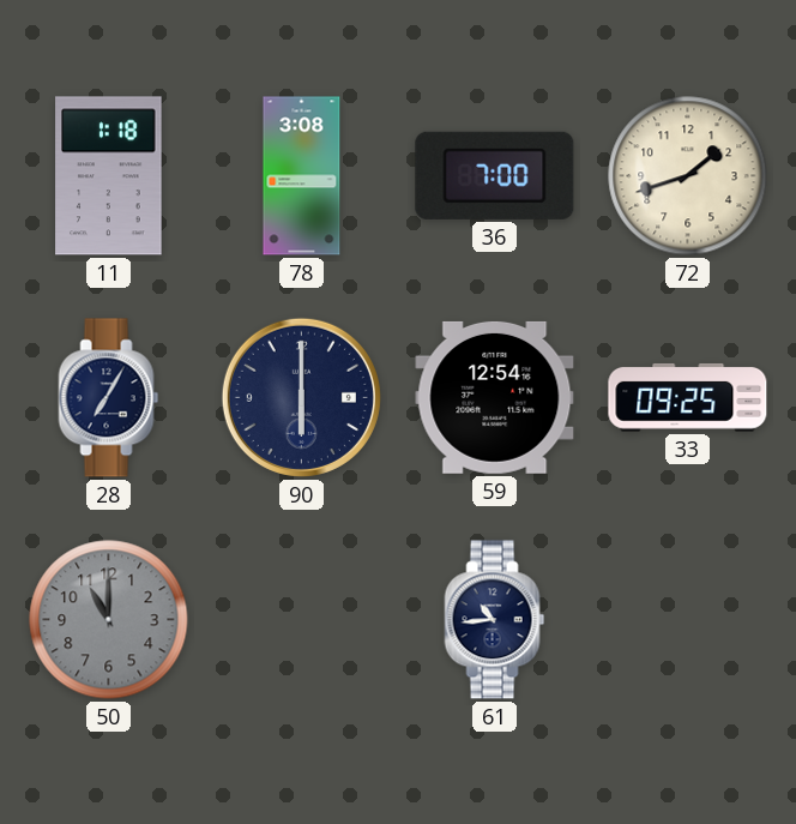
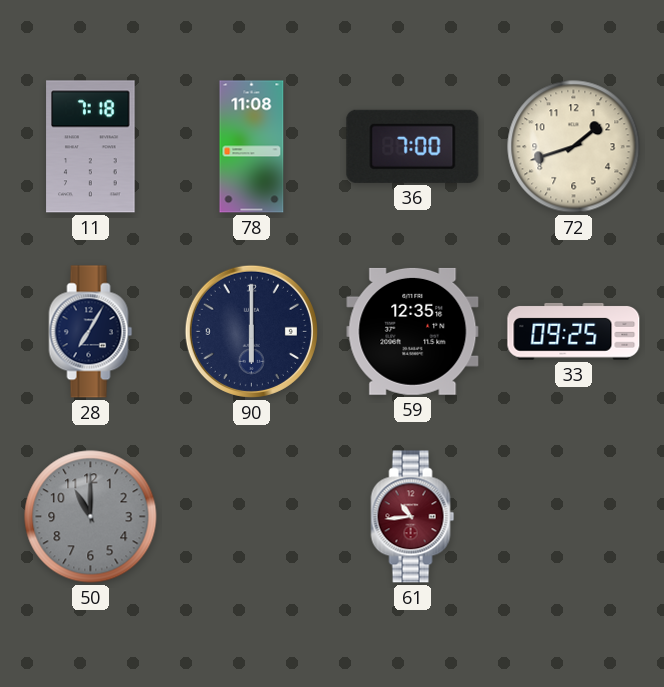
11: 1:18 -> 7:18
78: 3:08 -> 11:08
59: 12:54 -> 12:35
61 dial: navy -> burgundy
